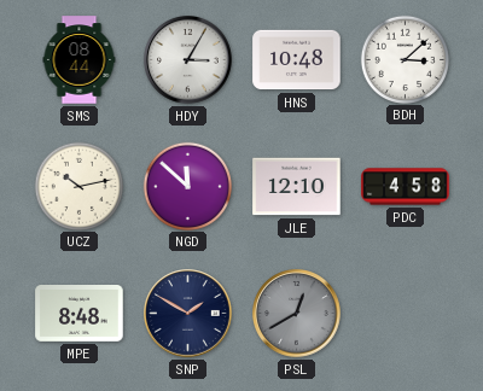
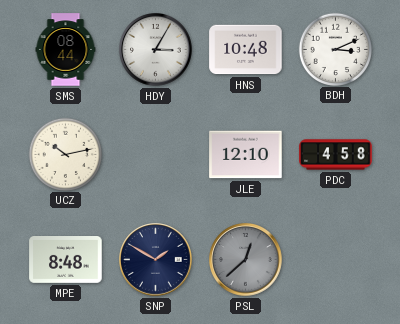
BDH: 3:08 -> 3:11
NGD: 11:52 -> none
PSL: 12:40 -> 12:38
